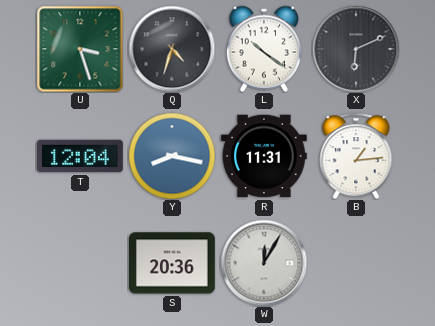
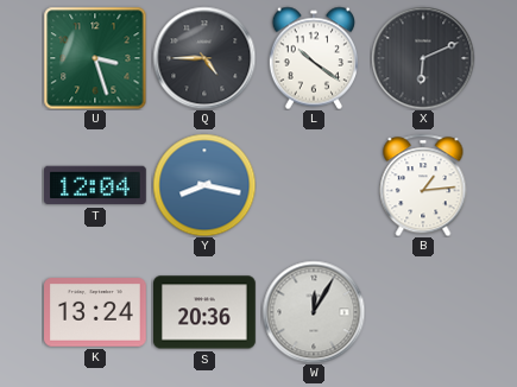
Q: 4:33 -> 4:45
R: 11:31 -> none
K: none -> 13:24
